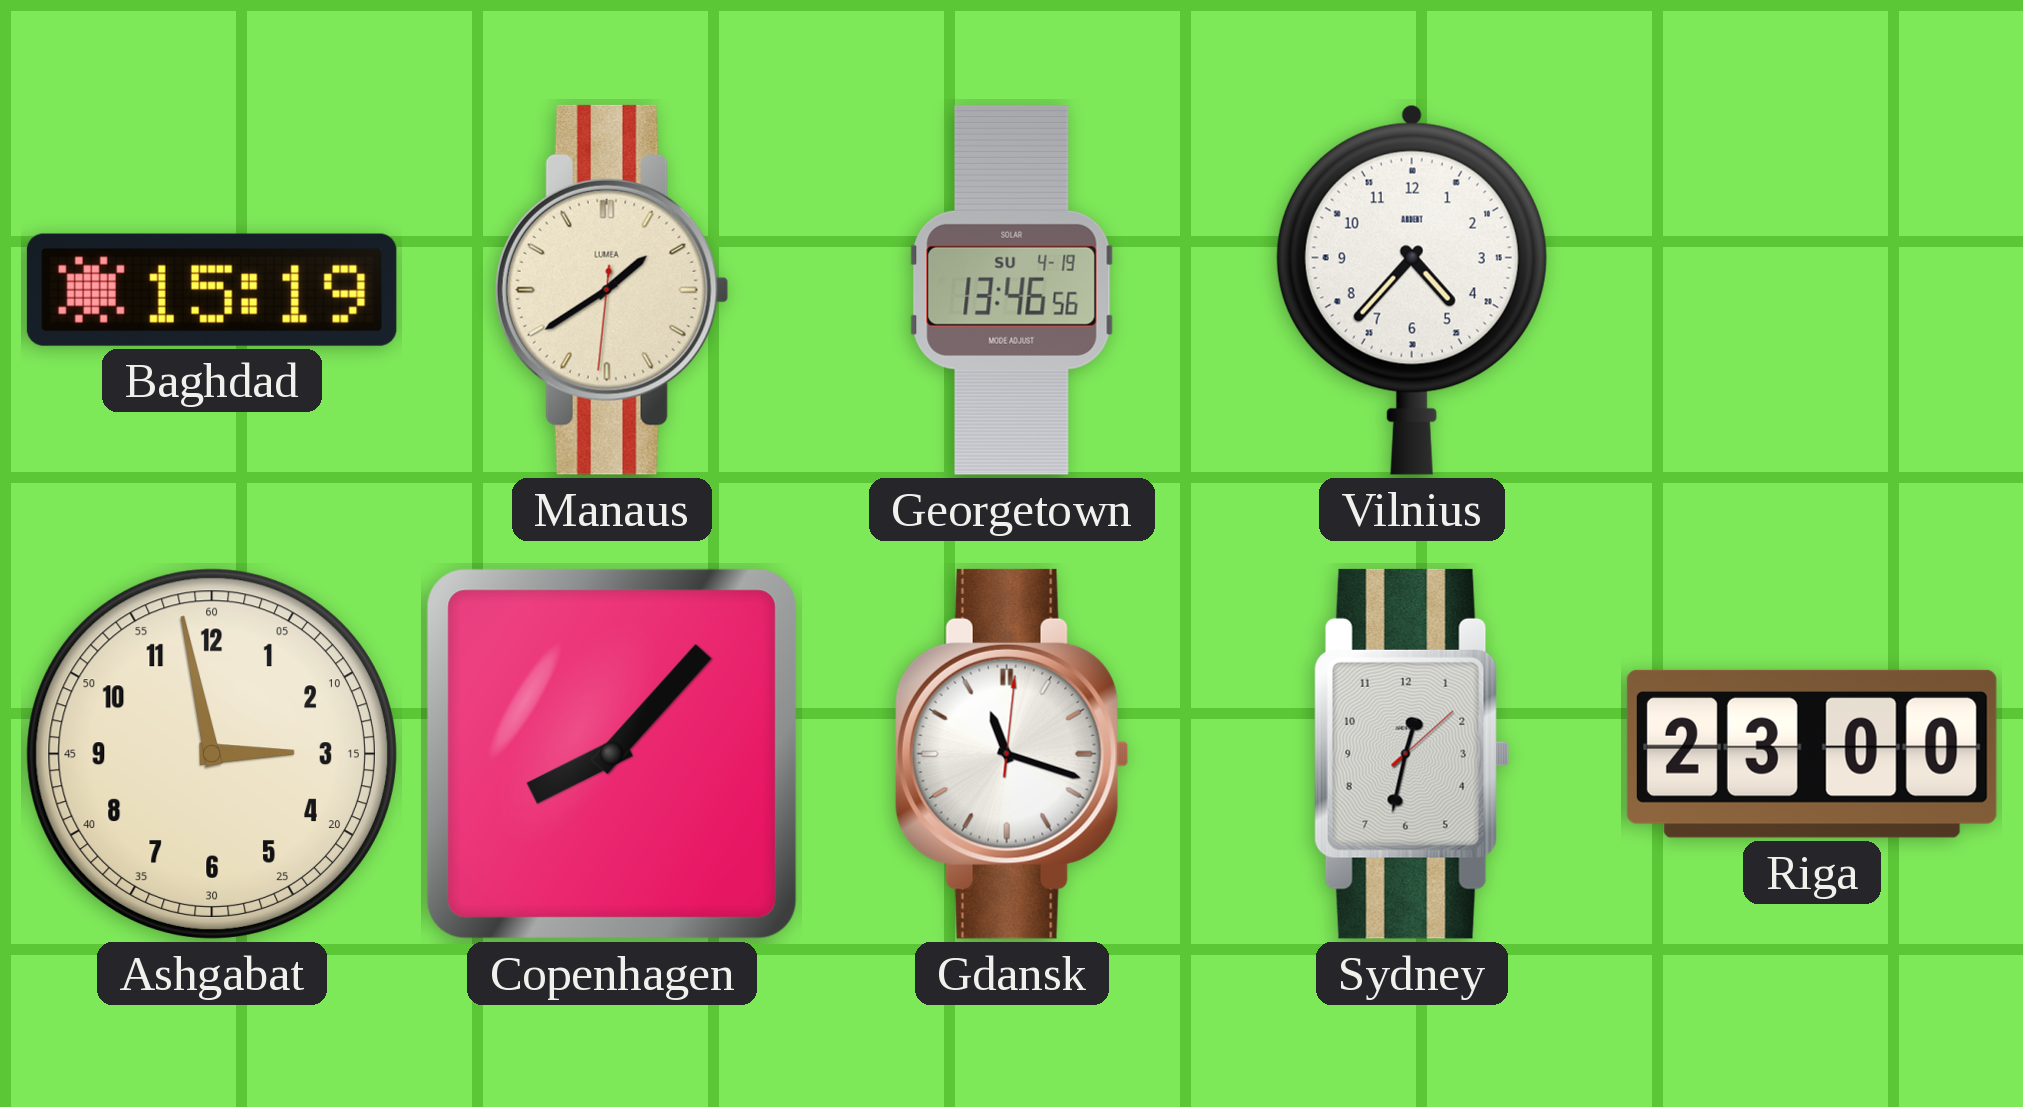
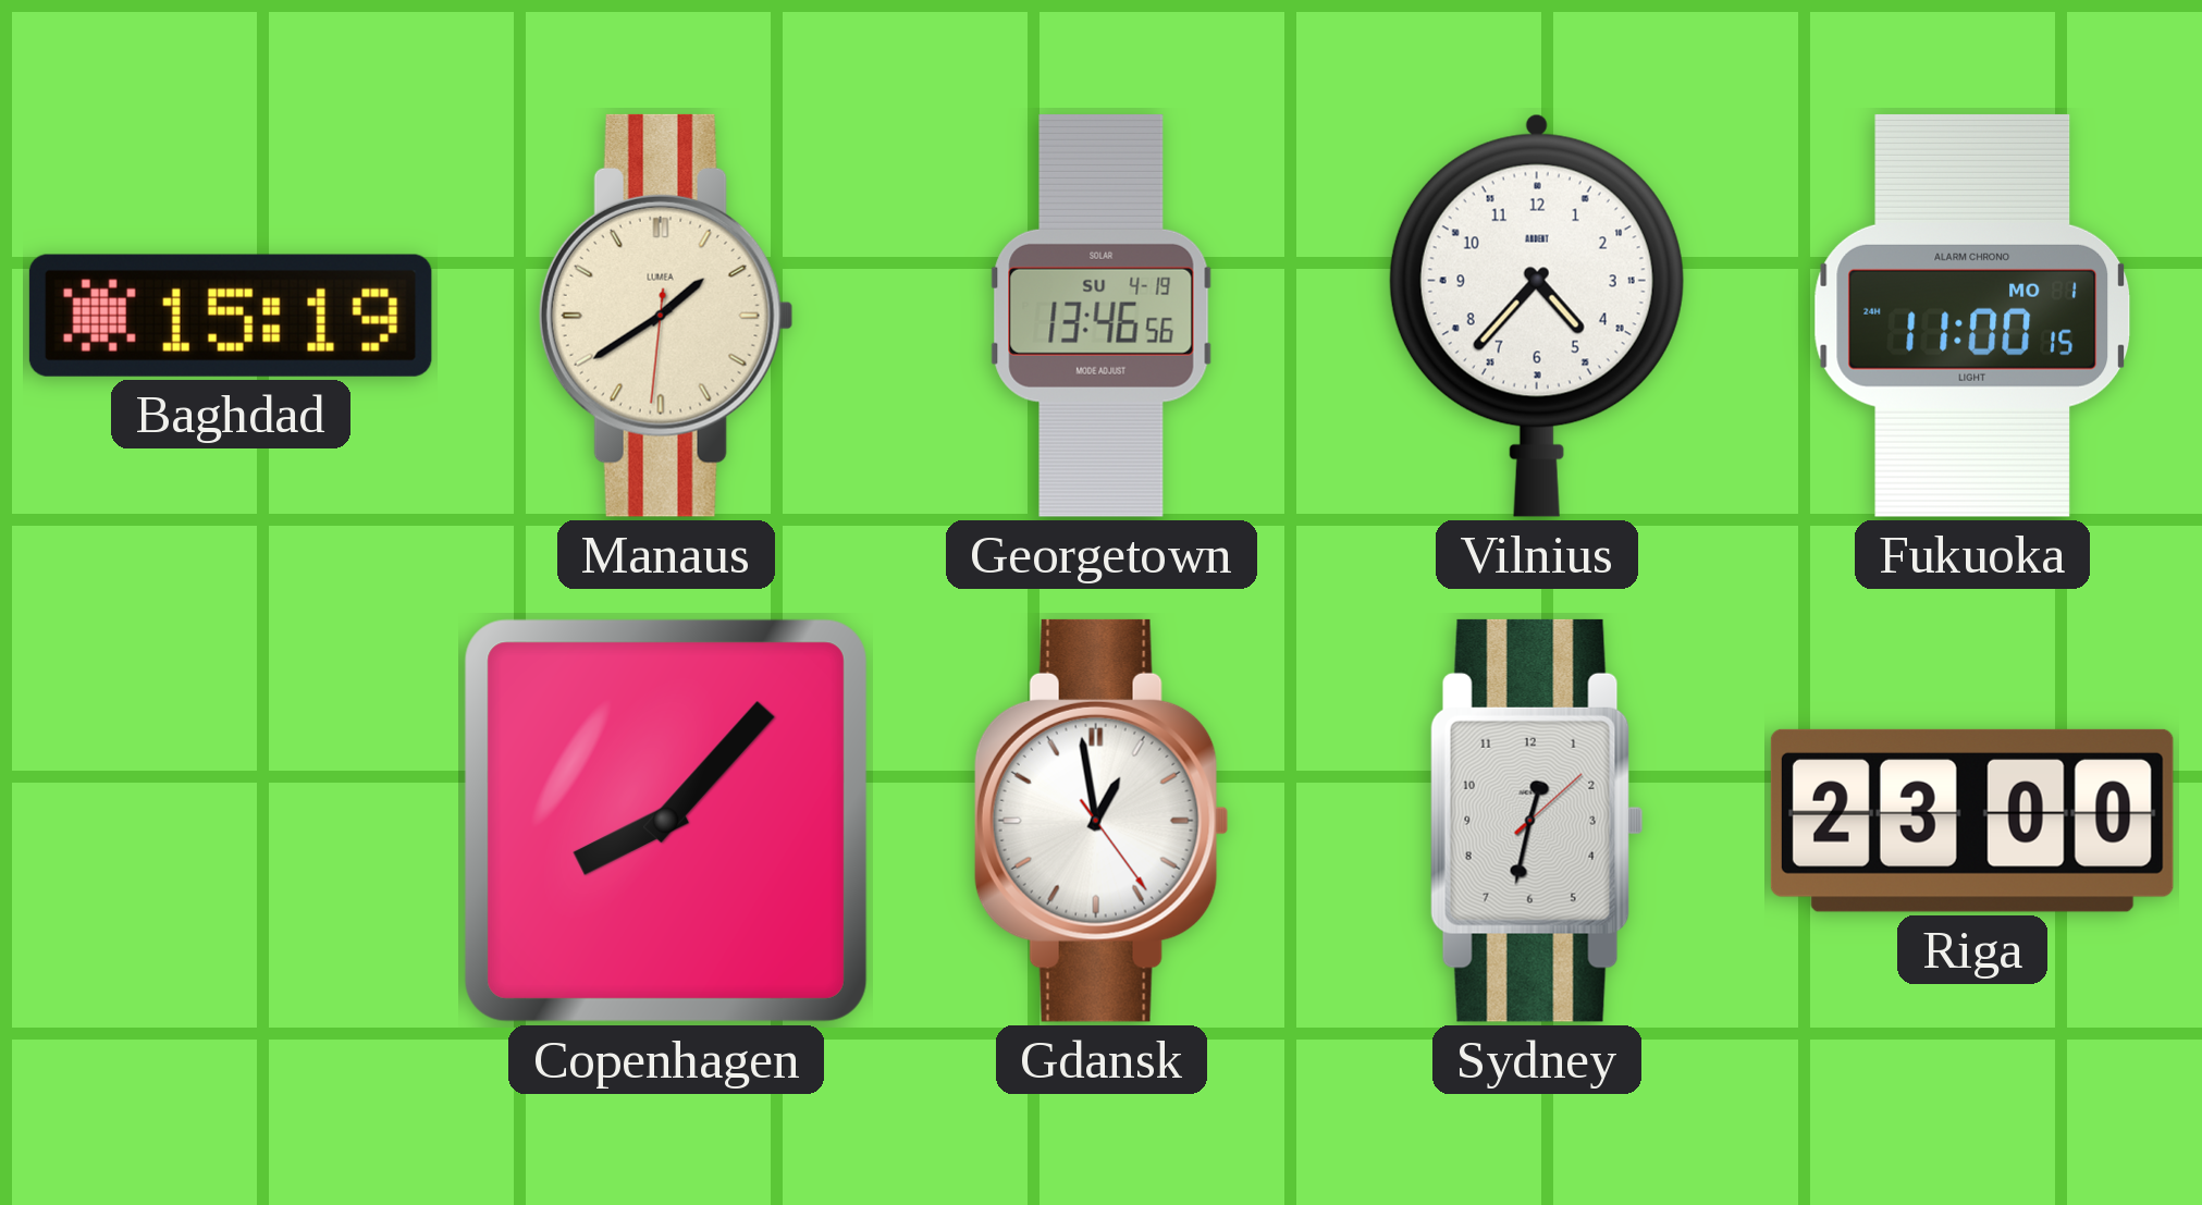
Fukuoka: none -> 11:00
Ashgabat: 2:58 -> none
Gdansk: 11:18 -> 12:58
